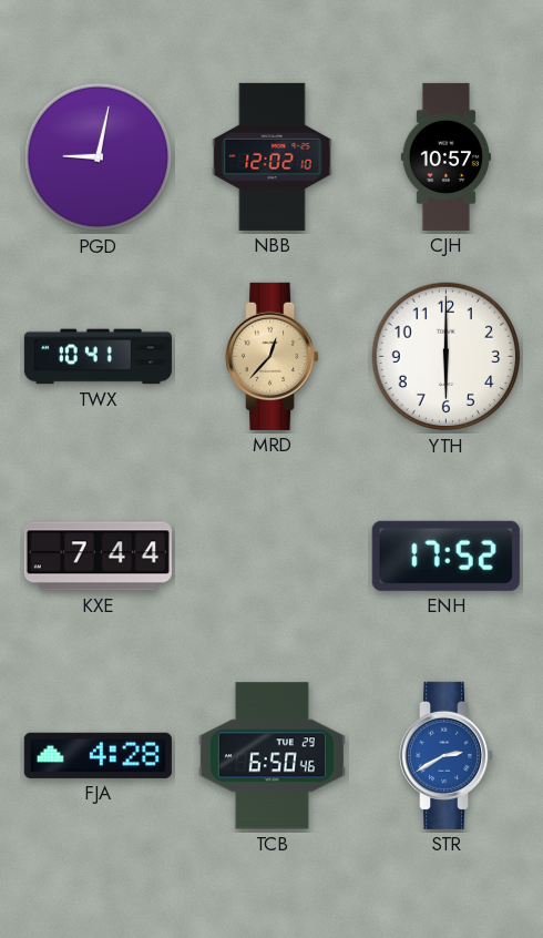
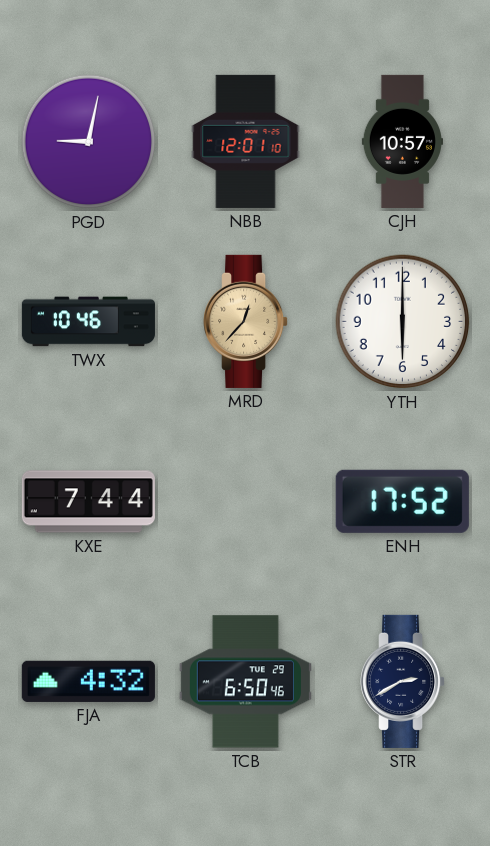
NBB: 12:02 -> 12:01
TWX: 10:41 -> 10:46
FJA: 4:28 -> 4:32
STR dial: blue -> navy
